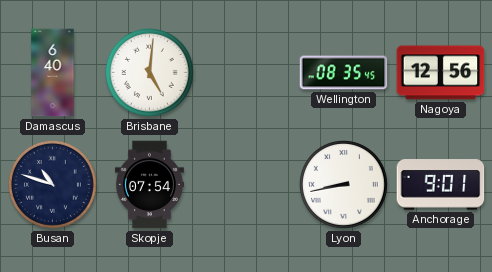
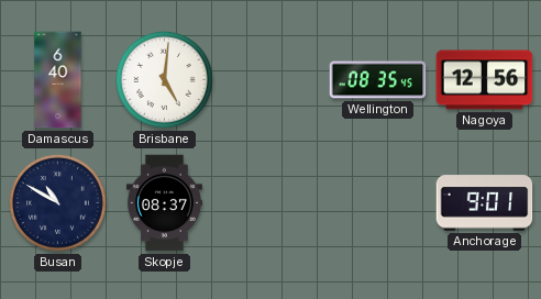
Busan: 10:48 -> 10:50
Skopje: 07:54 -> 08:37
Lyon: 8:43 -> none
